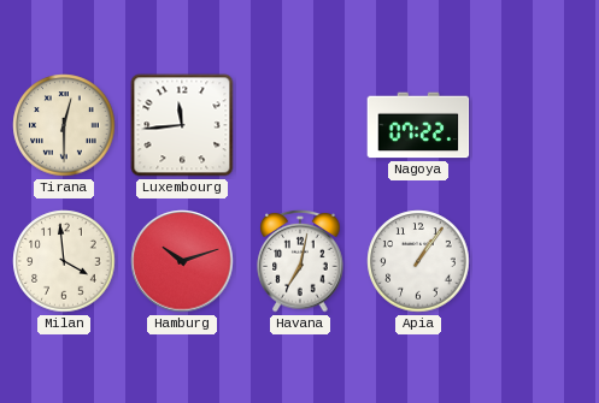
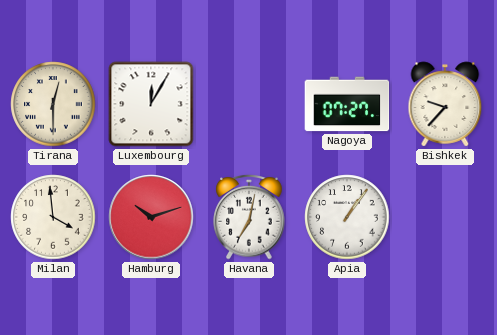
Luxembourg: 11:44 -> 12:05
Nagoya: 07:22 -> 07:27
Bishkek: none -> 9:37
